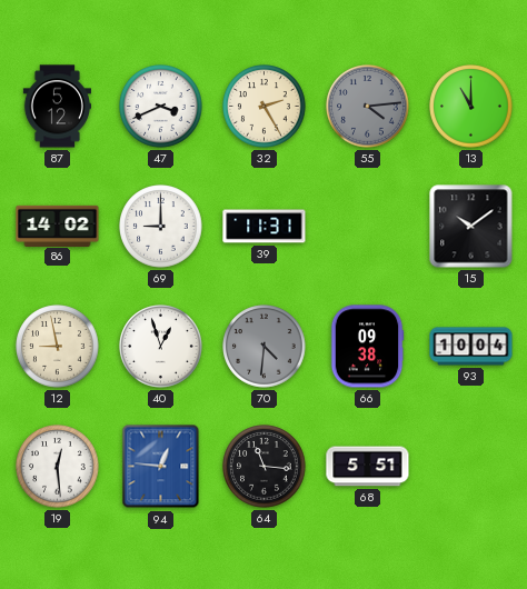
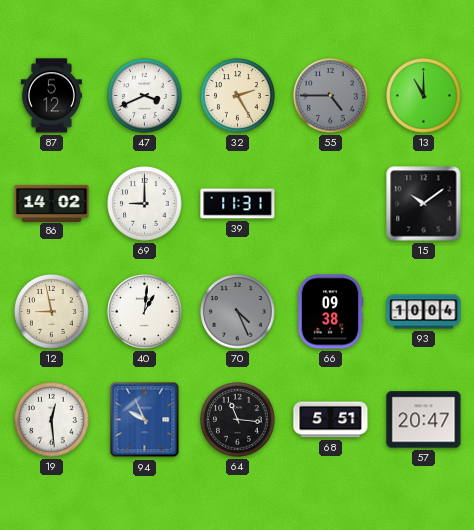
55: 4:14 -> 4:45
40: 12:57 -> 1:01
70: 4:31 -> 4:26
94: 12:46 -> 9:56
57: none -> 20:47
